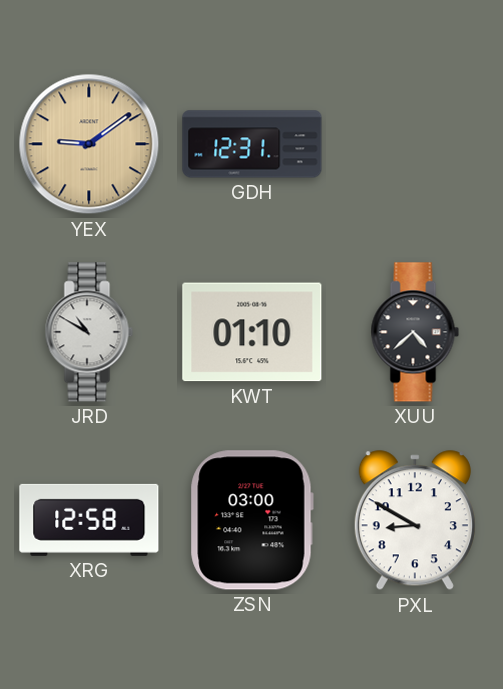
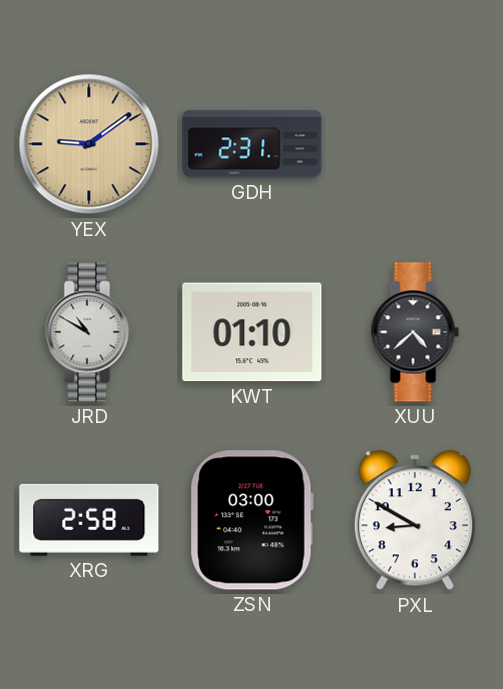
GDH: 12:31 -> 2:31
XRG: 12:58 -> 2:58
